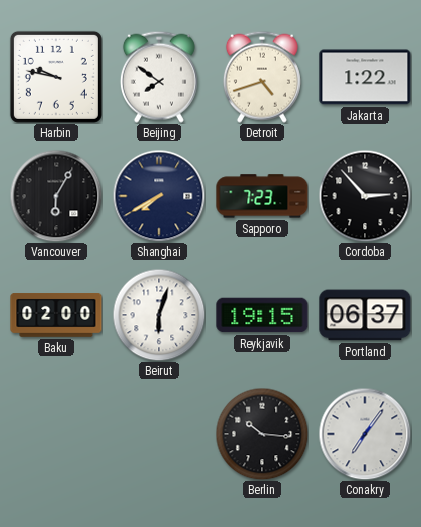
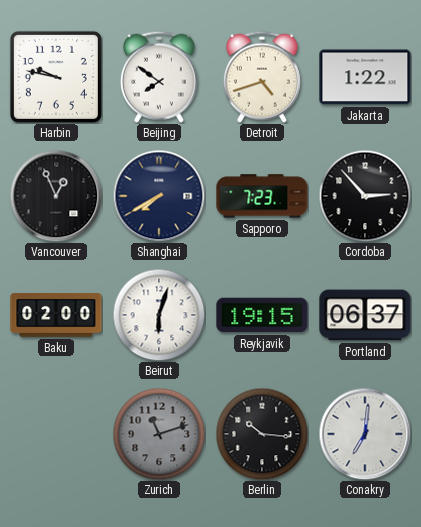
Vancouver: 6:05 -> 12:56
Zurich: none -> 11:12
Conakry: 7:06 -> 7:01
